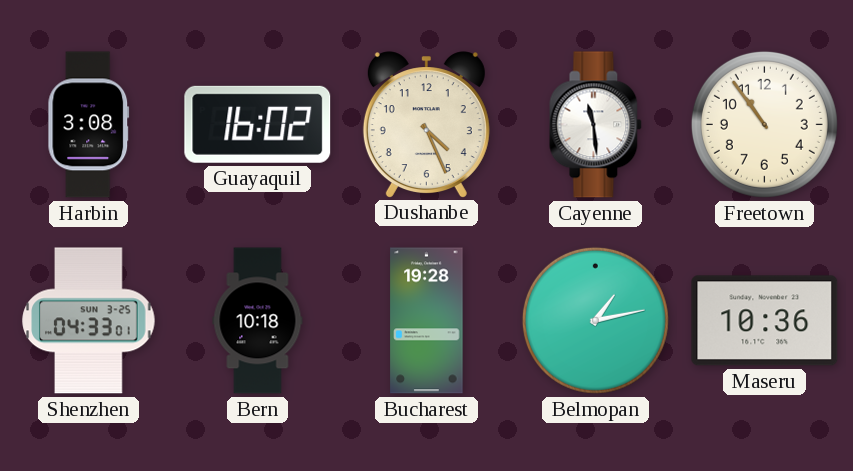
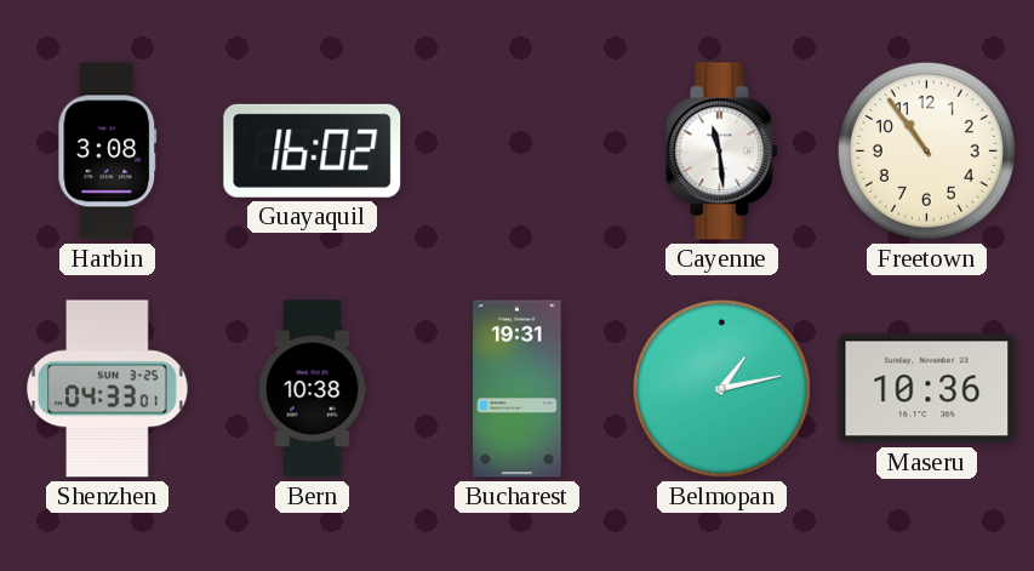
Dushanbe: 4:26 -> none
Bern: 10:18 -> 10:38
Bucharest: 19:28 -> 19:31
